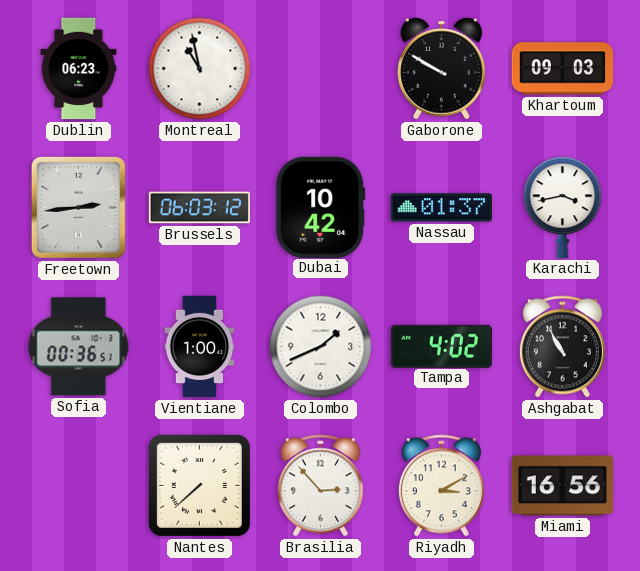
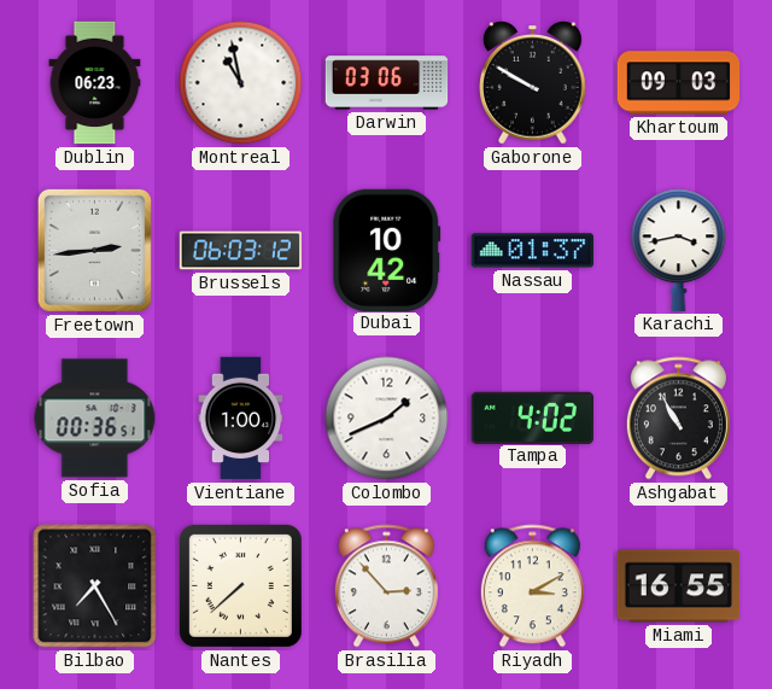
Darwin: none -> 03:06
Bilbao: none -> 7:25
Miami: 16:56 -> 16:55
